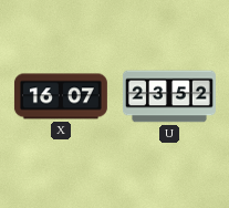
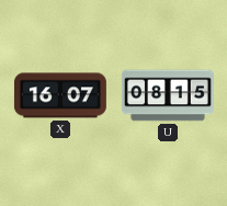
U: 23:52 -> 08:15
